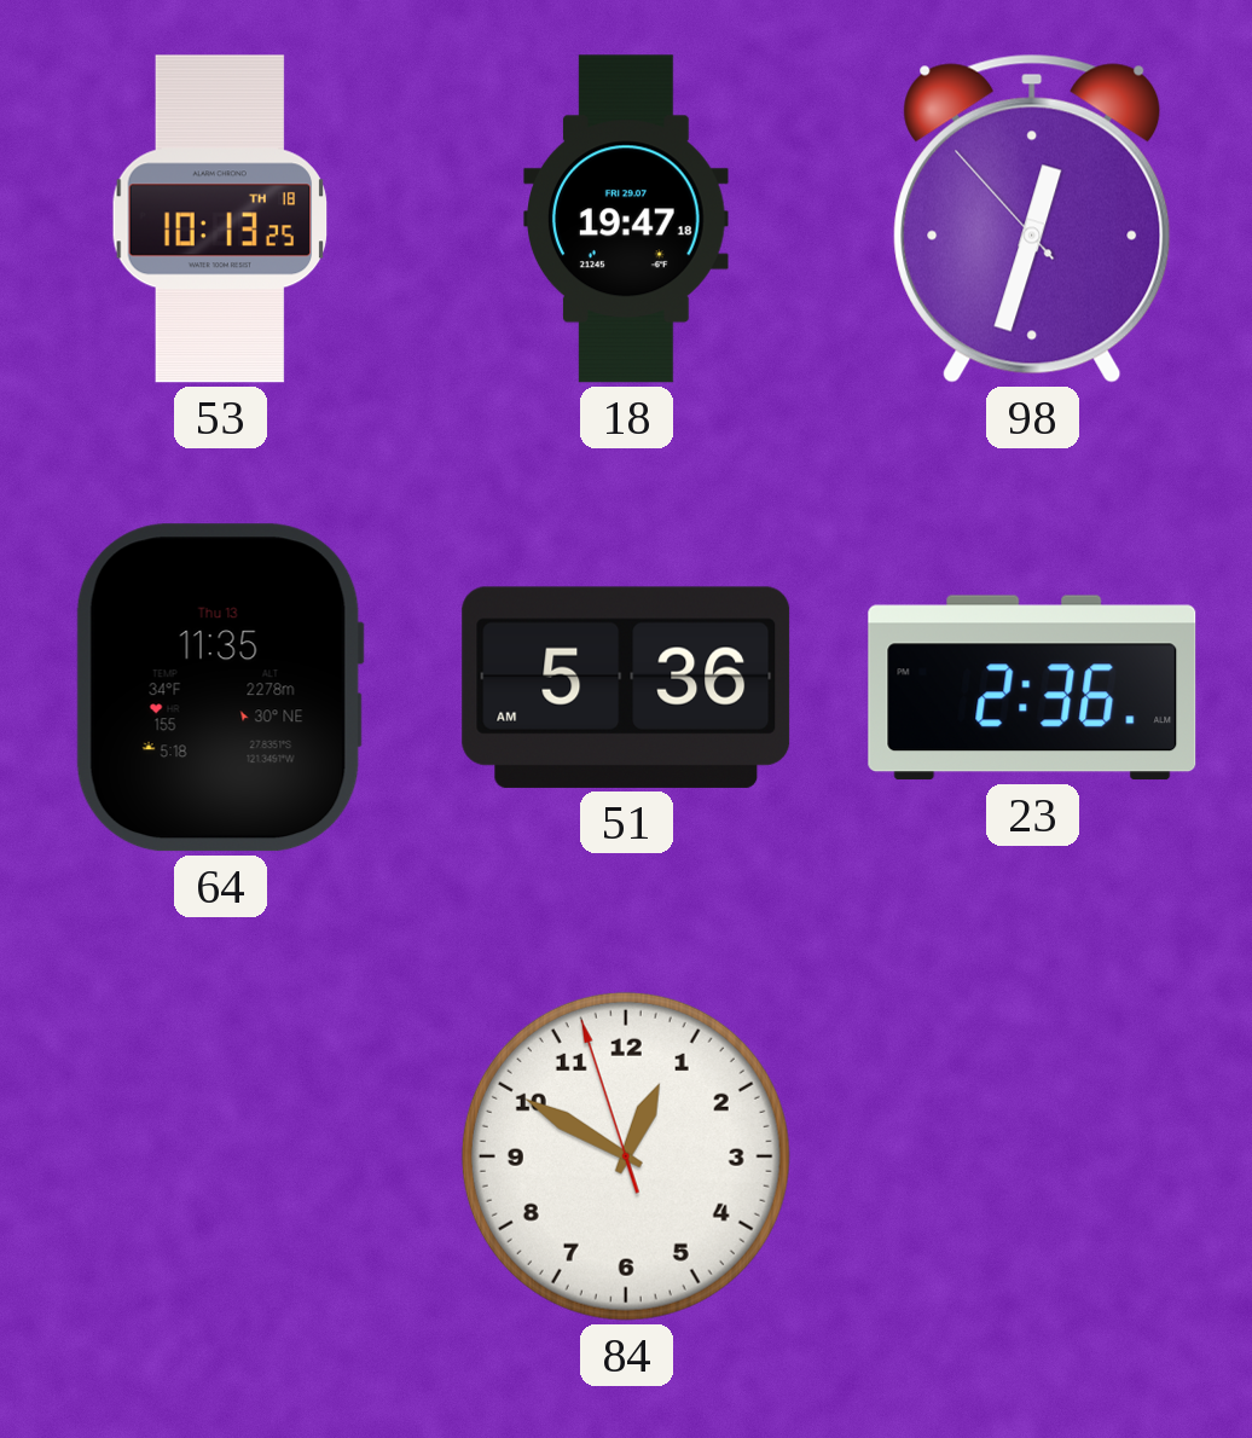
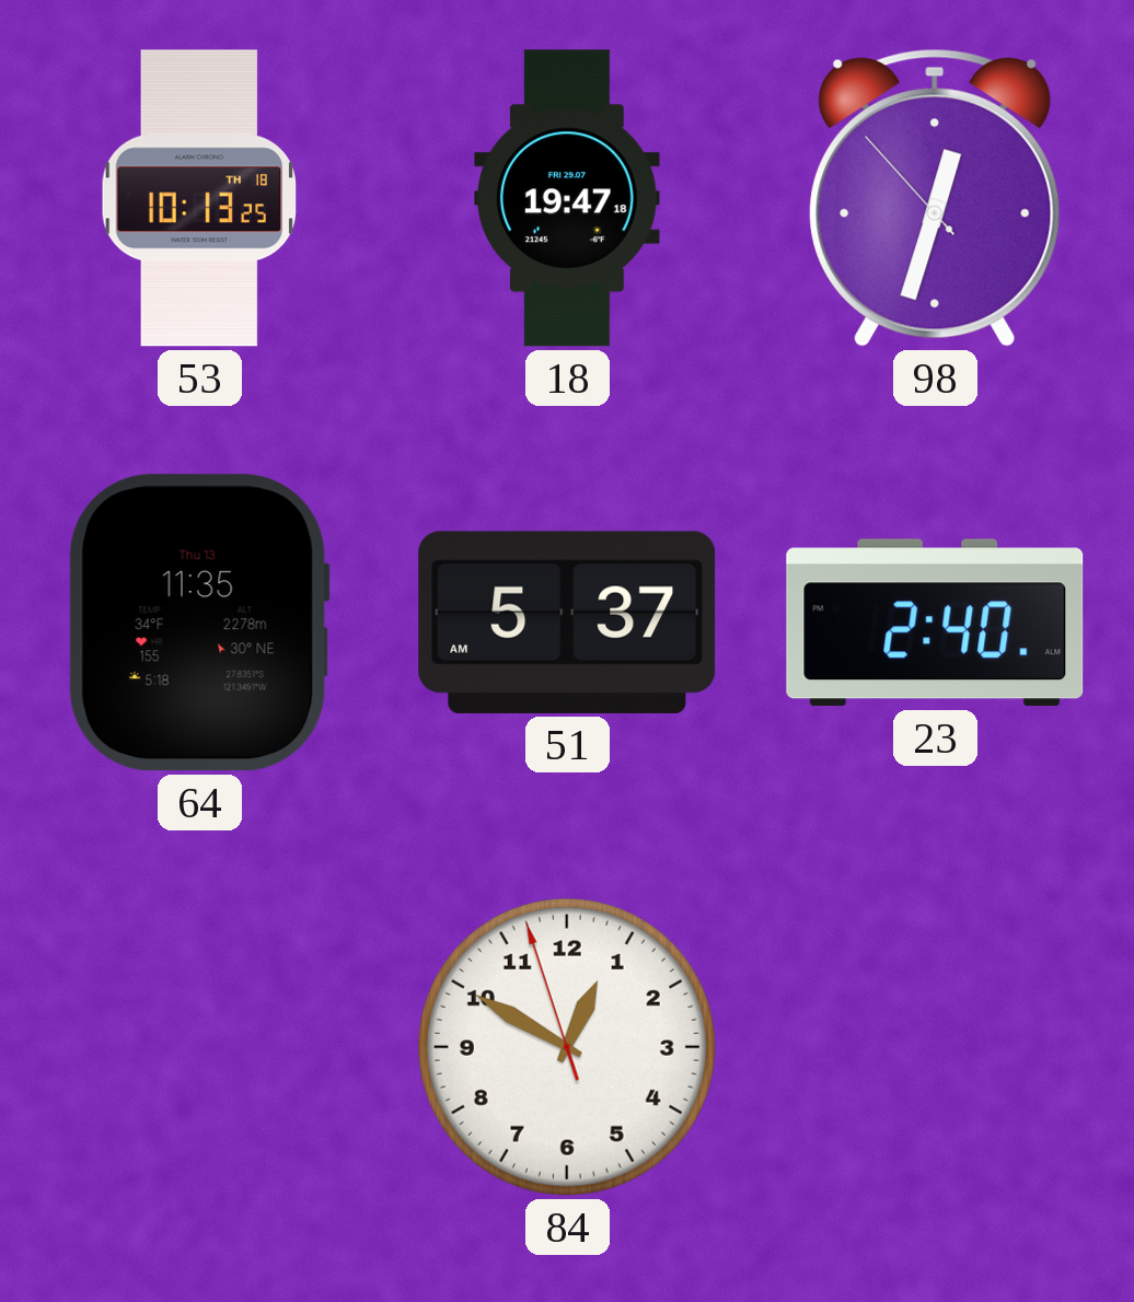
51: 5:36 -> 5:37
23: 2:36 -> 2:40
